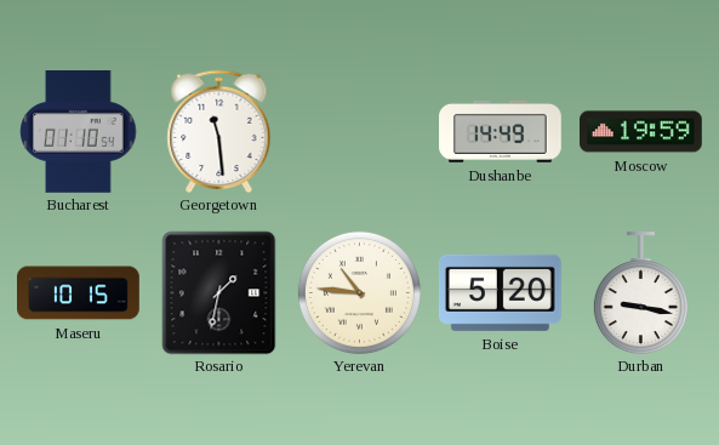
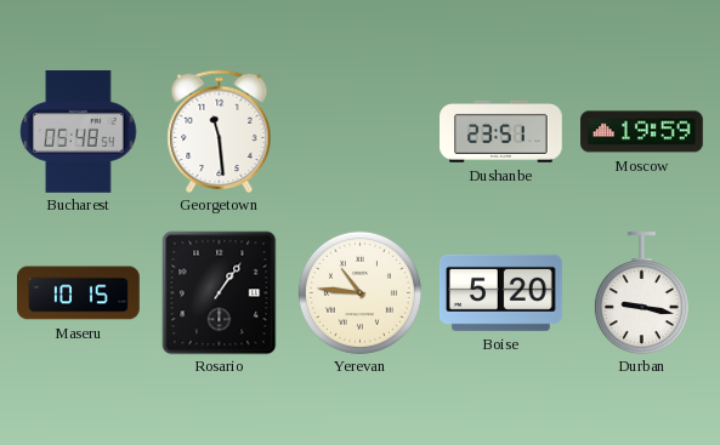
Bucharest: 01:10 -> 05:48
Dushanbe: 14:49 -> 23:51
Rosario: 1:32 -> 1:06
